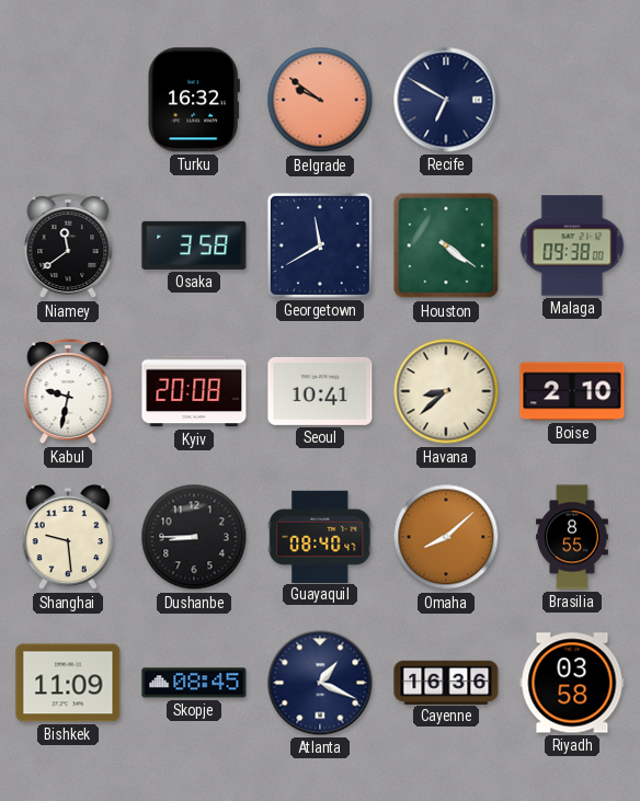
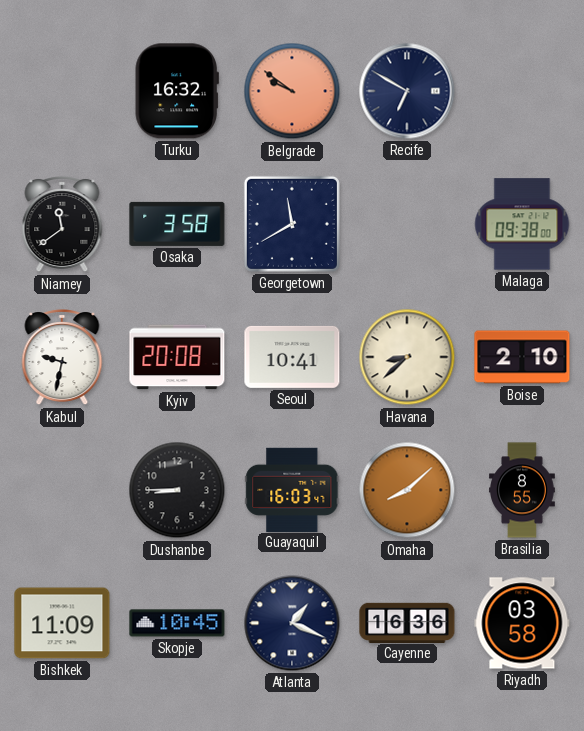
Houston: 4:21 -> none
Shanghai: 9:29 -> none
Guayaquil: 08:40 -> 16:03
Skopje: 08:45 -> 10:45
